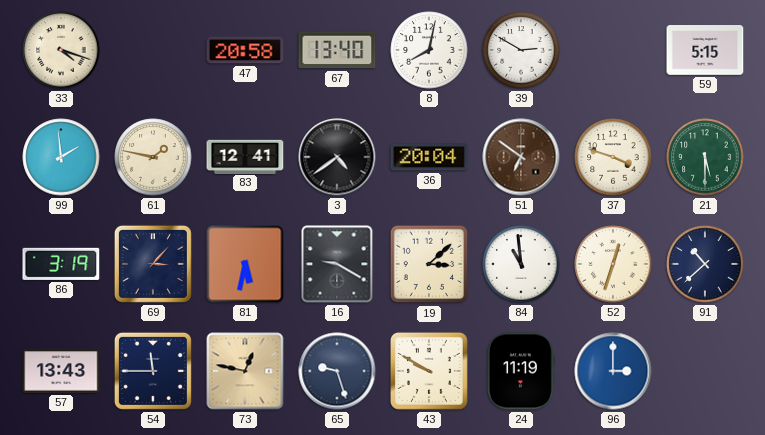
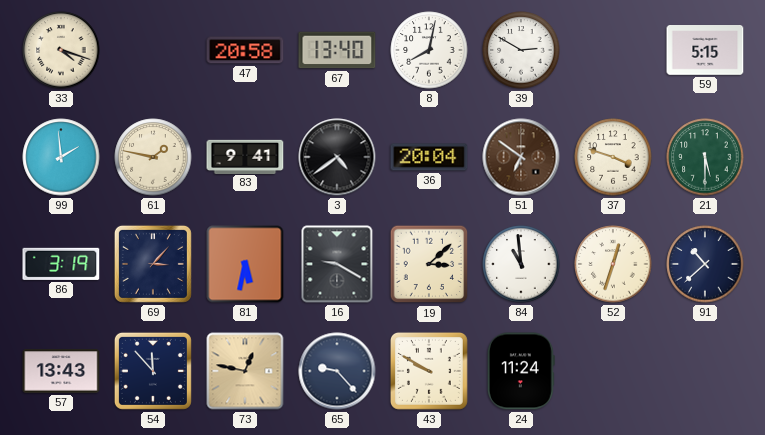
83: 12:41 -> 9:41
54: 11:45 -> 11:53
65: 9:27 -> 9:23
24: 11:19 -> 11:24
96: 3:00 -> none
